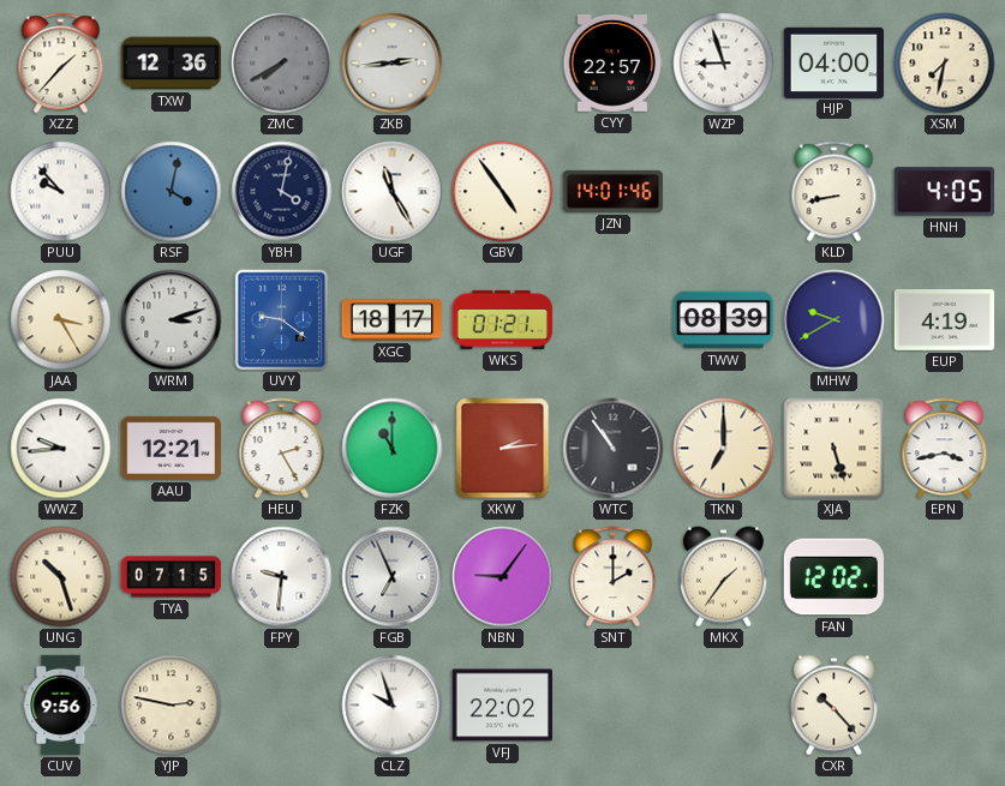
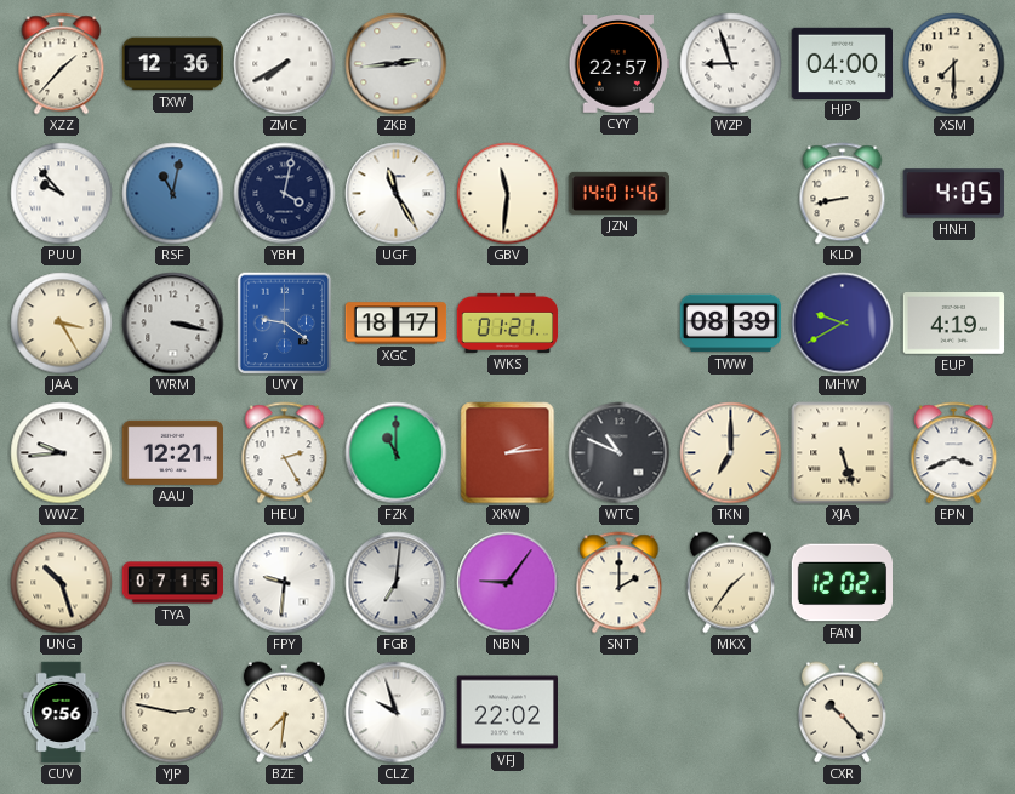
ZMC dial: grey -> white
XSM: 7:32 -> 7:30
RSF: 4:02 -> 11:02
GBV: 4:54 -> 11:31
WRM: 3:12 -> 3:17
WTC: 10:54 -> 10:49
EPN: 3:43 -> 3:41
FGB: 6:56 -> 7:01
BZE: none -> 7:31
